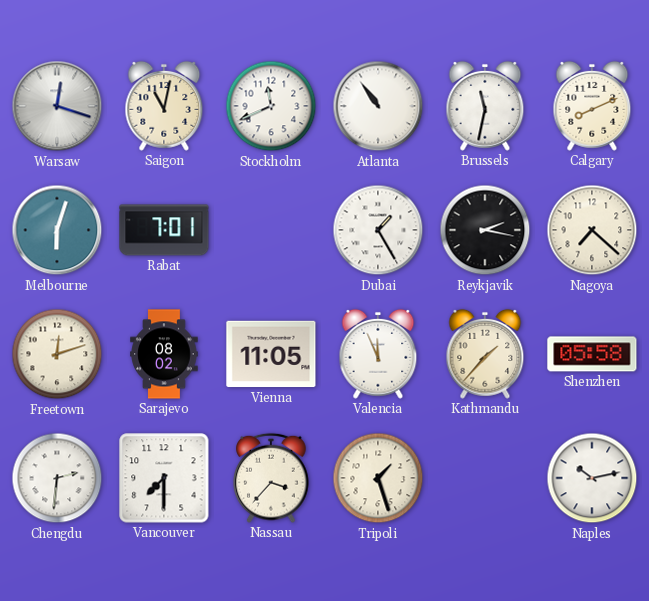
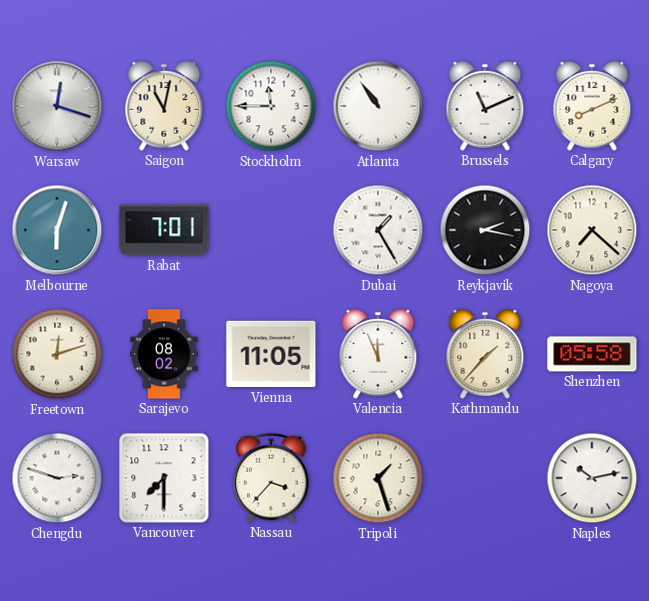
Stockholm: 11:41 -> 11:45
Brussels: 11:32 -> 11:11
Chengdu: 2:31 -> 2:48
